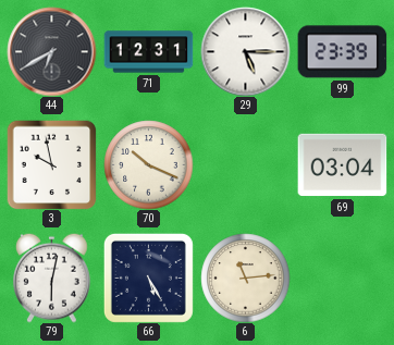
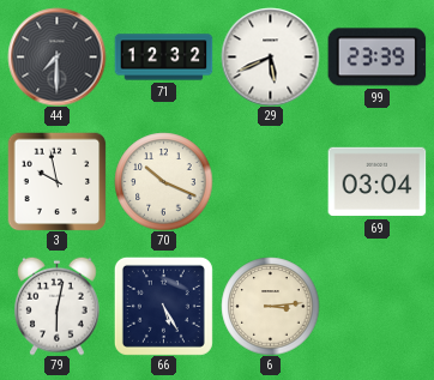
44: 6:40 -> 7:30
71: 12:31 -> 12:32
29: 5:15 -> 5:41
6: 11:14 -> 3:14
